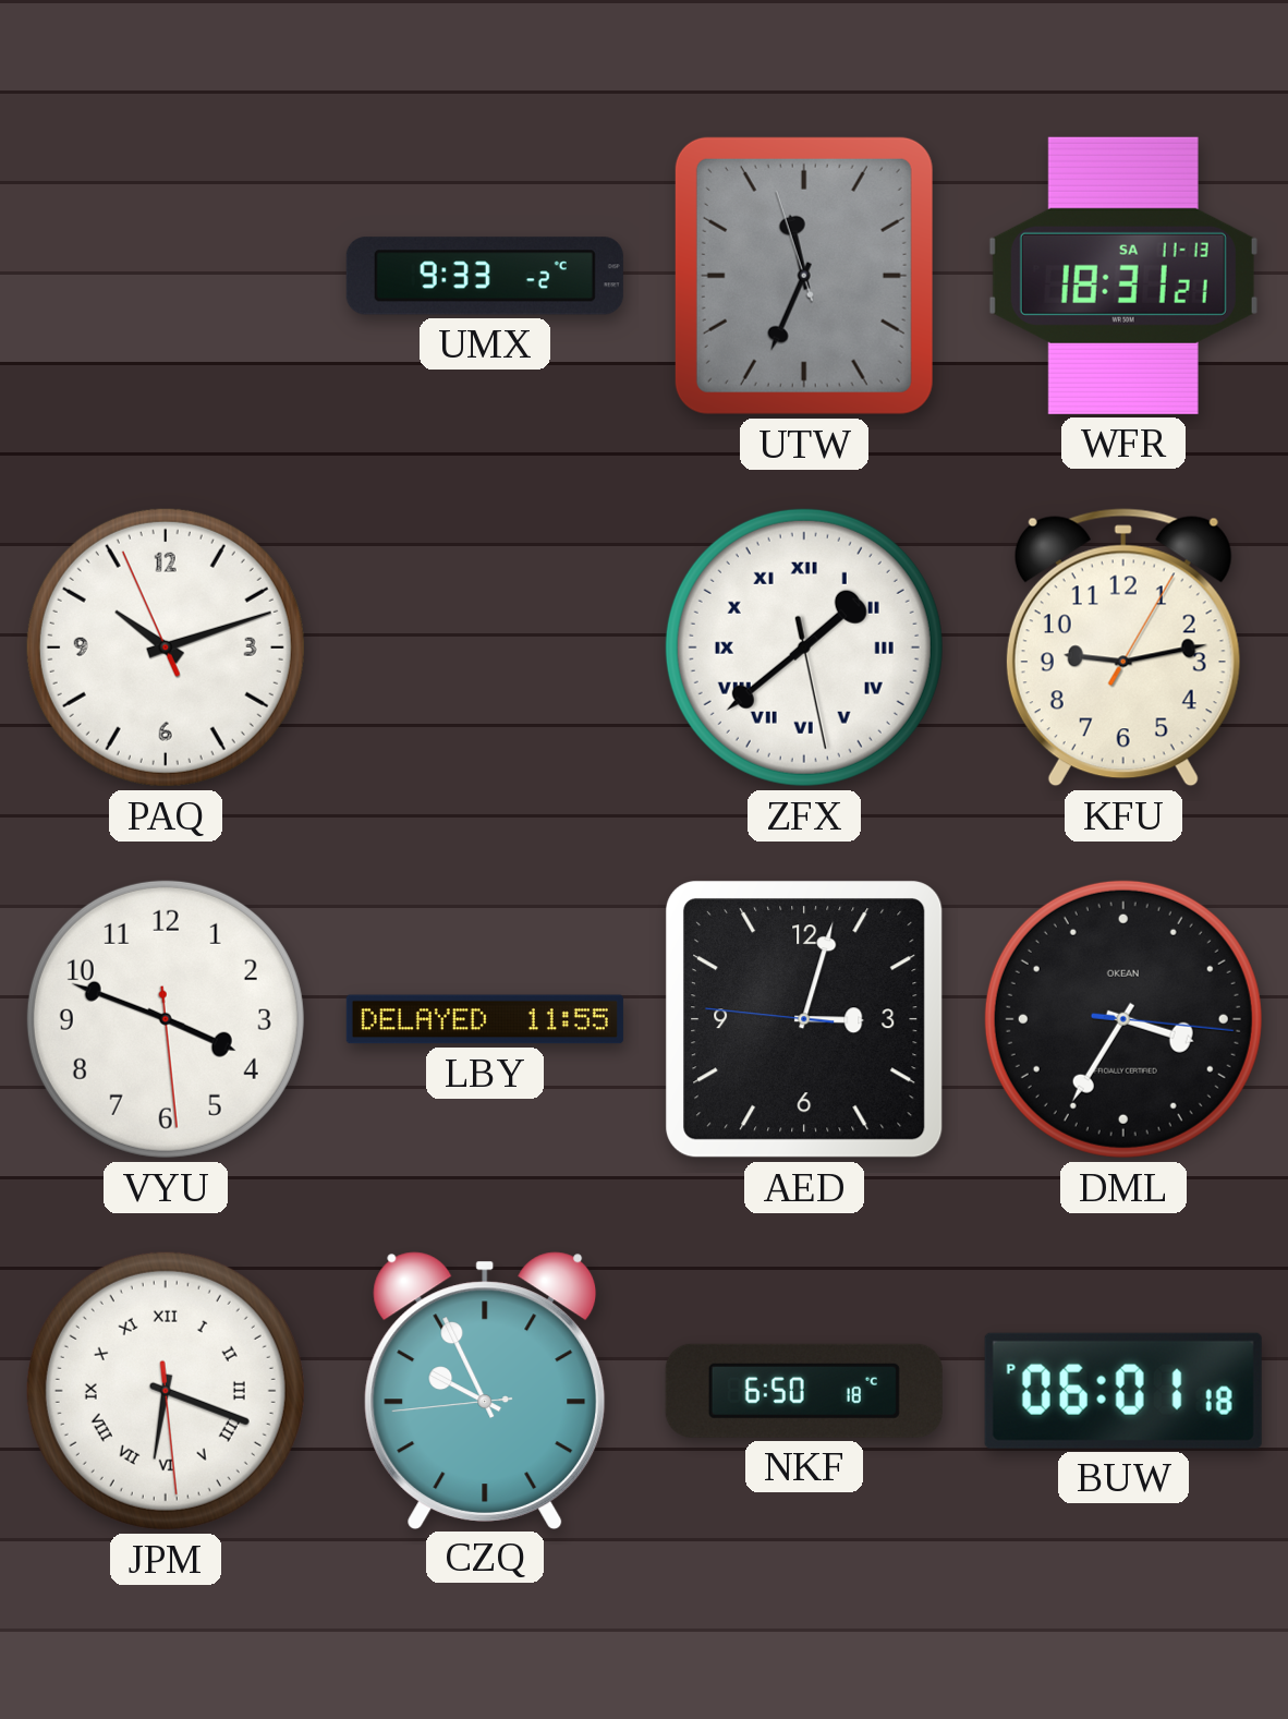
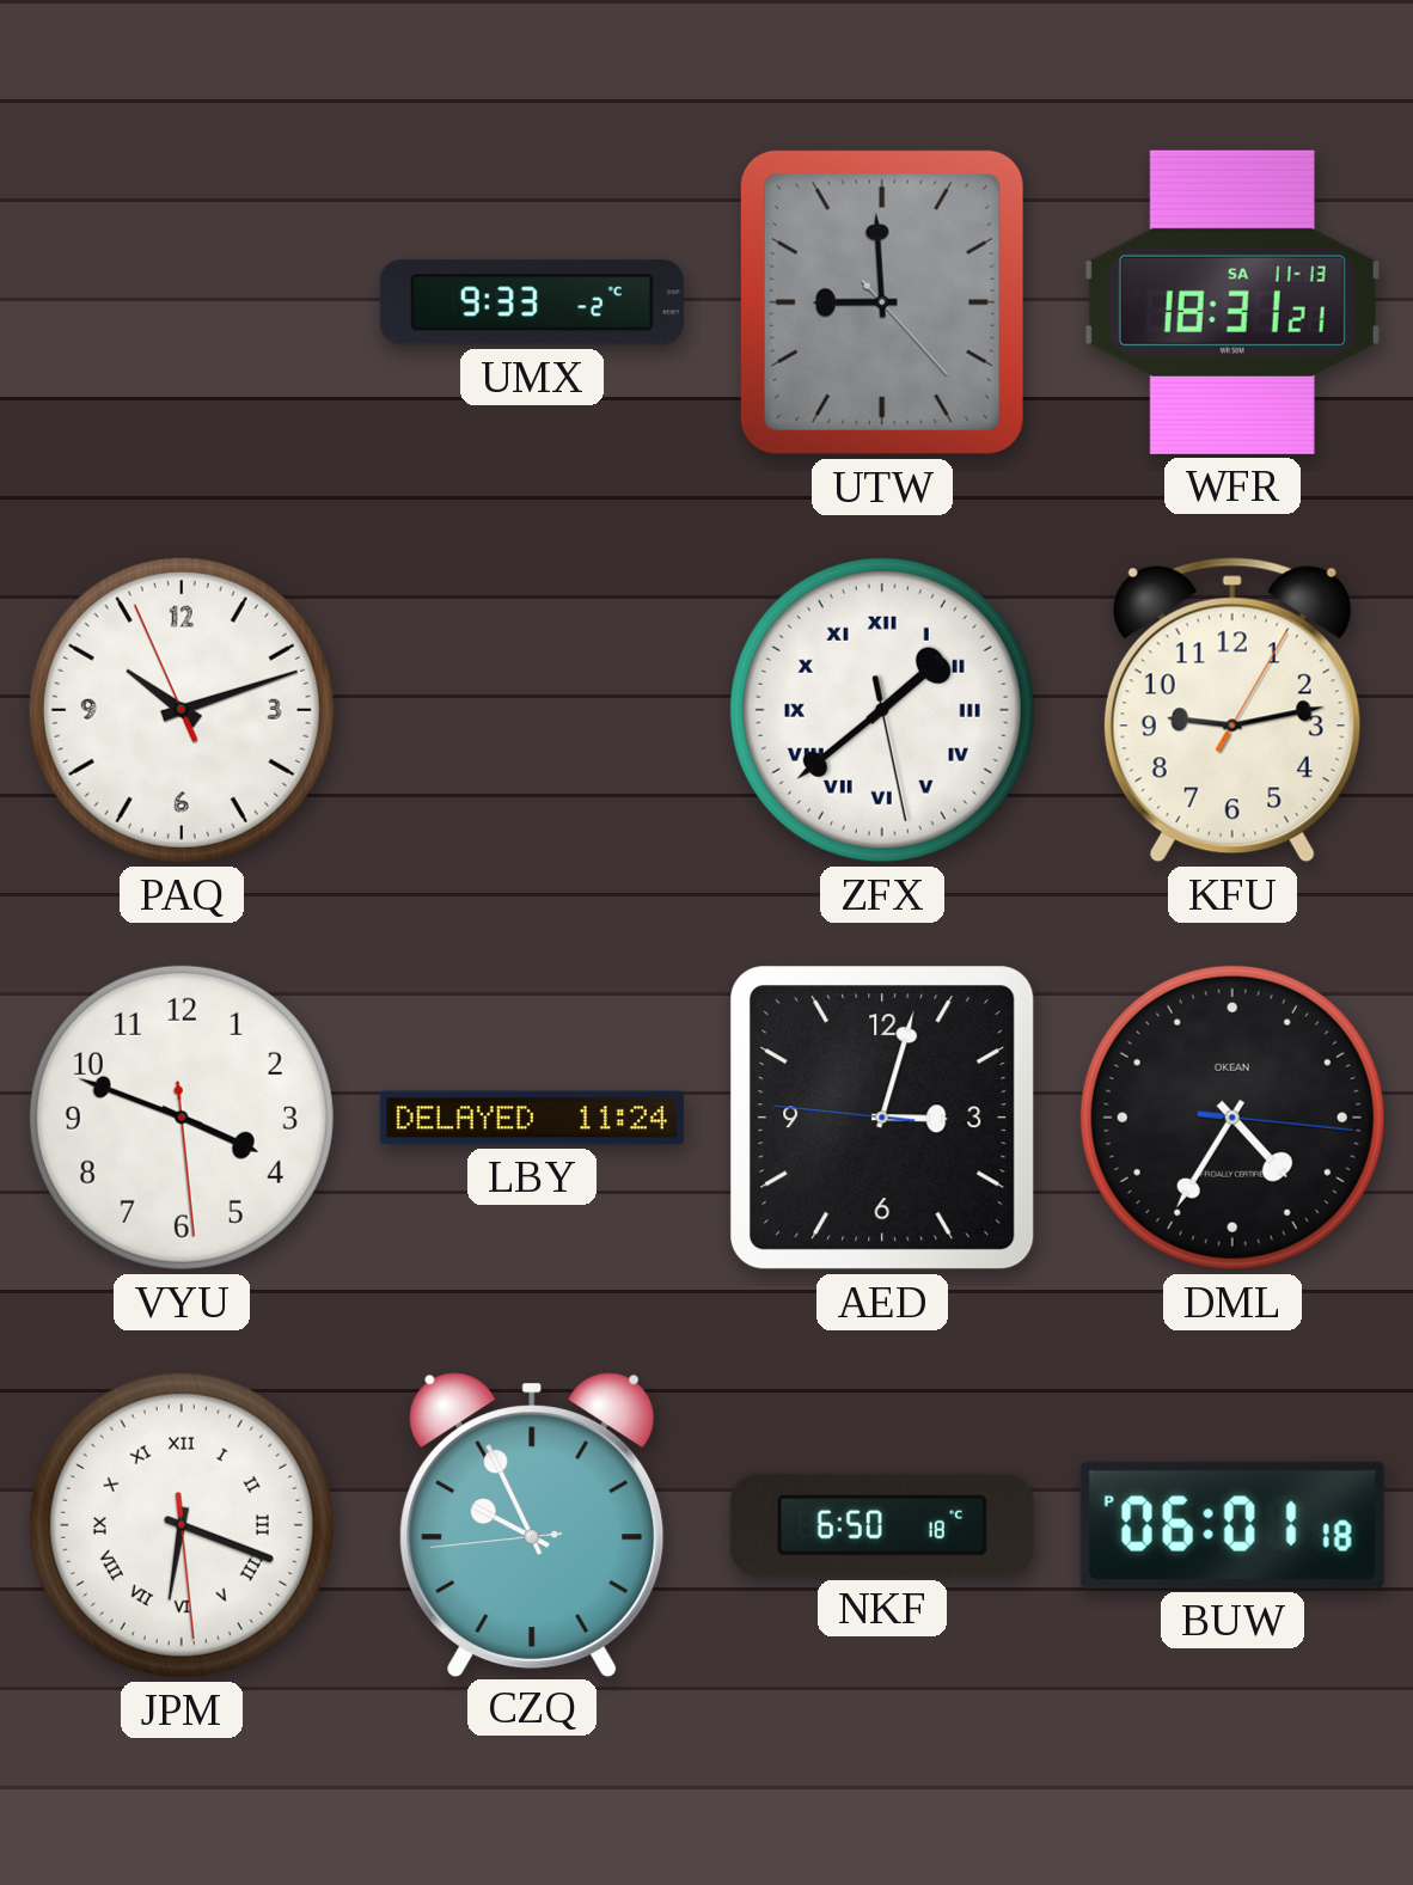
UTW: 11:33 -> 8:59
LBY: 11:55 -> 11:24
DML: 3:35 -> 4:35
